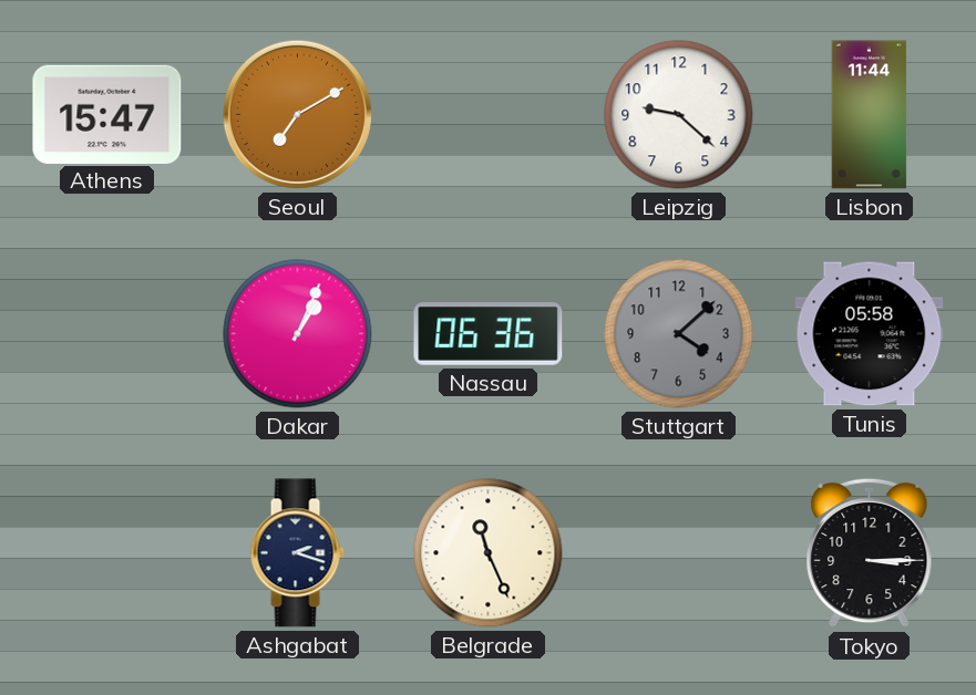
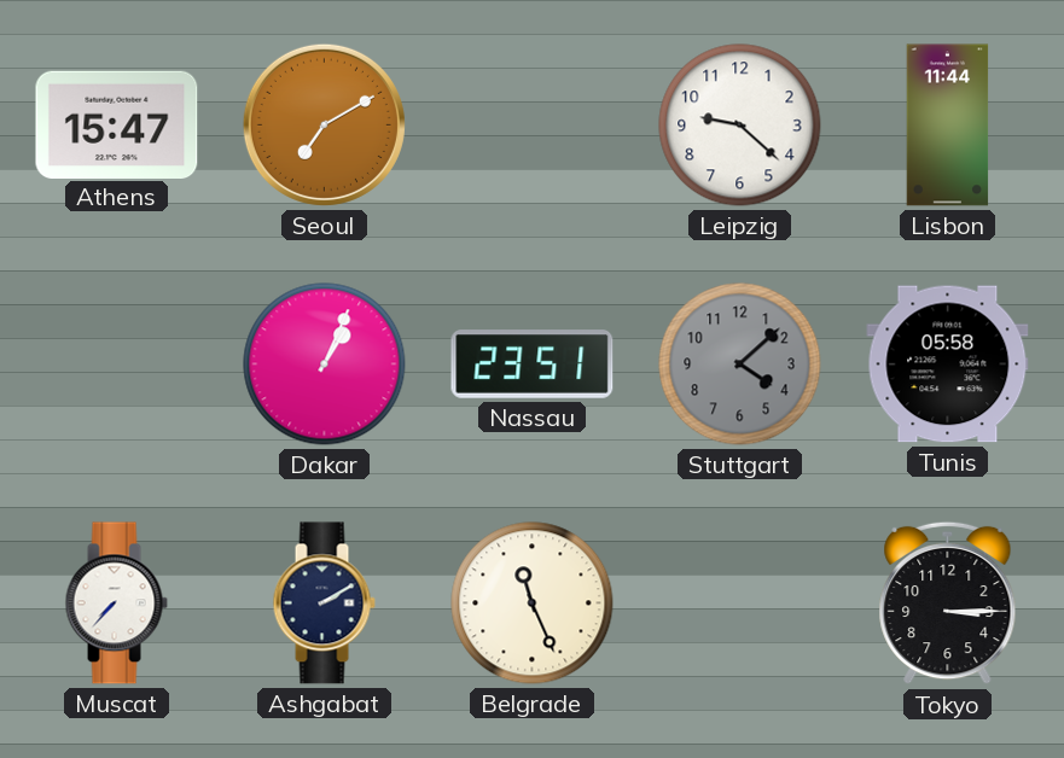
Nassau: 06:36 -> 23:51
Muscat: none -> 7:37
Ashgabat: 2:18 -> 2:10
